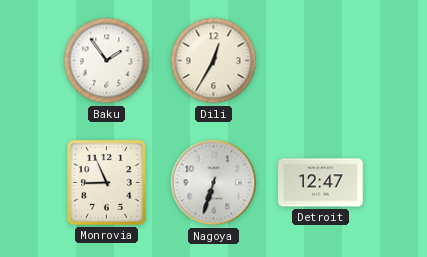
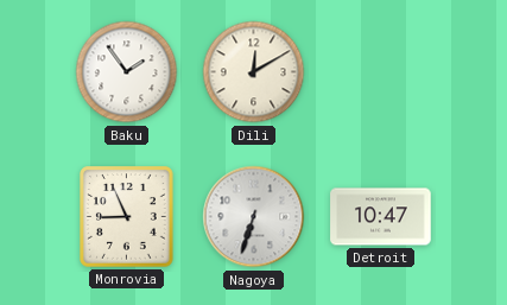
Dili: 12:35 -> 12:10
Detroit: 12:47 -> 10:47
